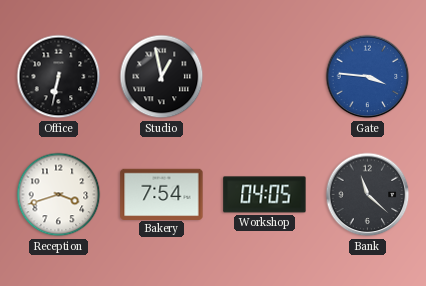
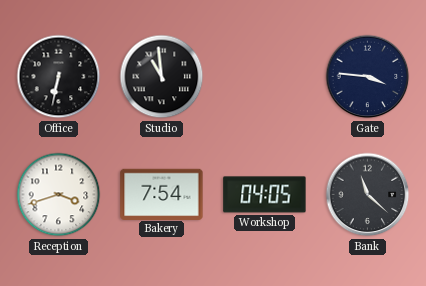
Studio: 12:58 -> 10:59
Gate dial: blue -> navy
